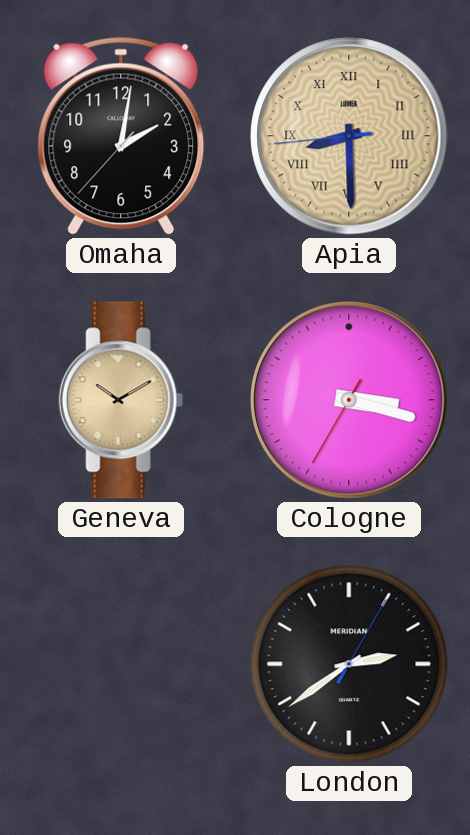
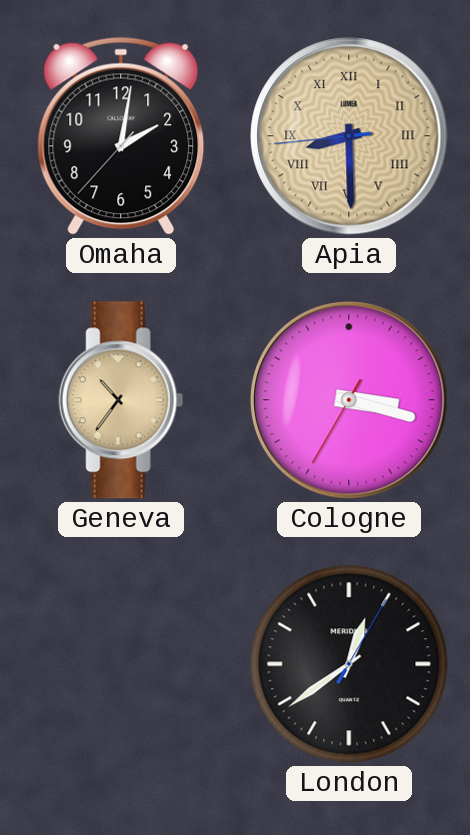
Geneva: 10:10 -> 10:36
London: 2:39 -> 12:39
